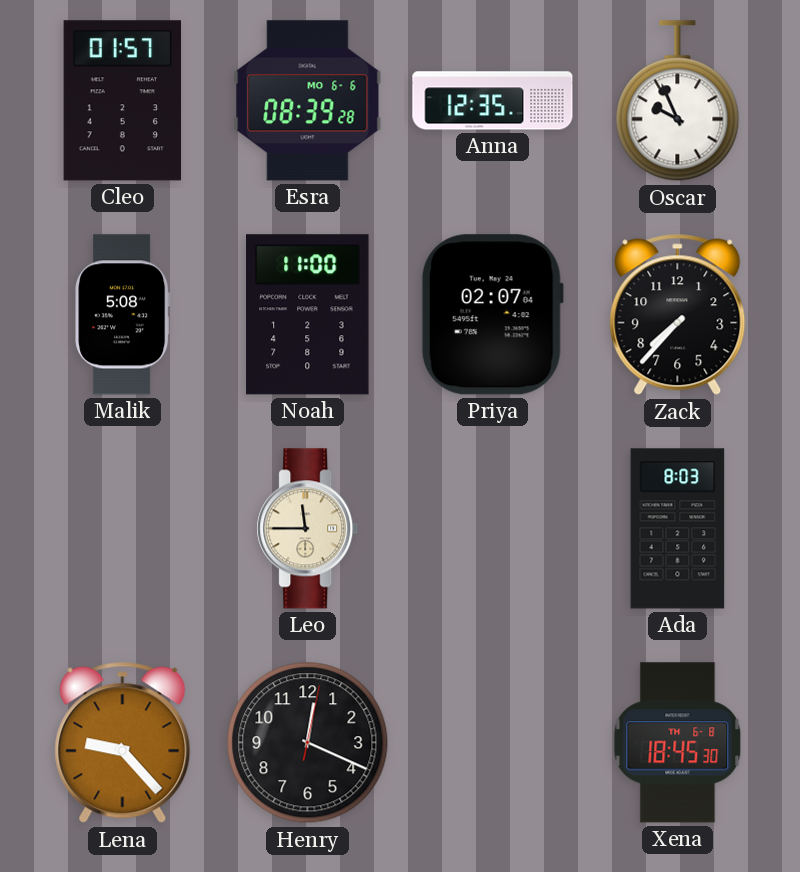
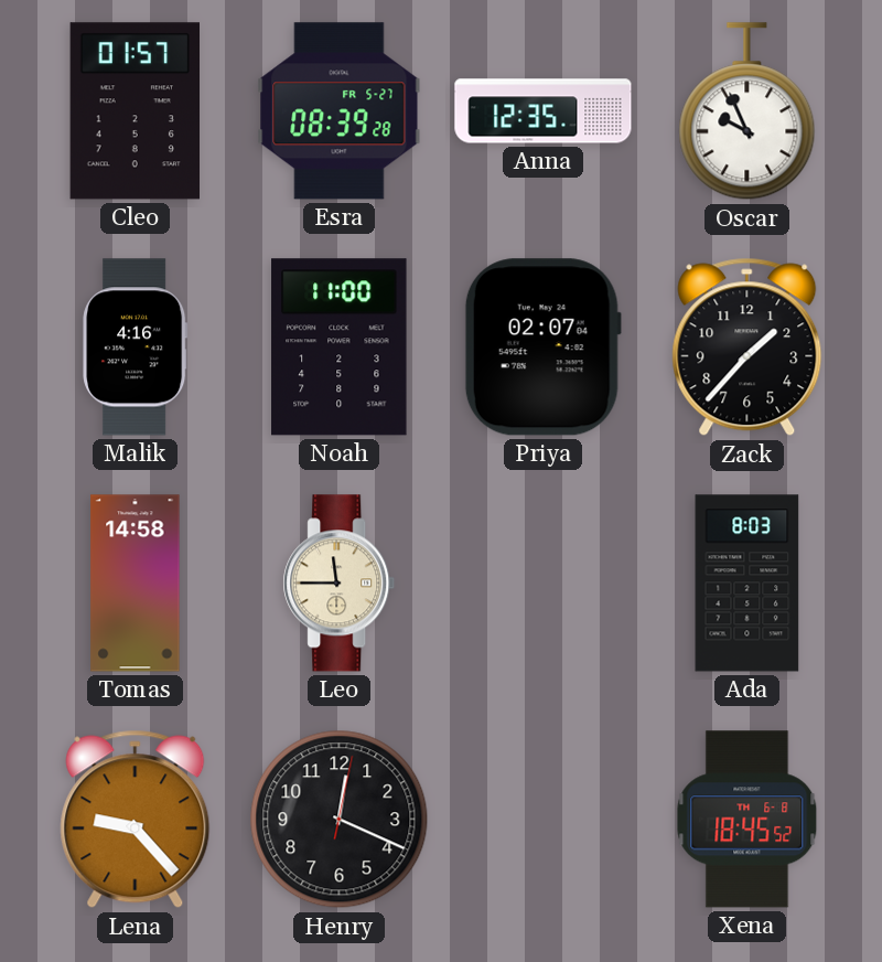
Esra date: MO 6-6 -> FR 5-27
Malik: 5:08 -> 4:16
Zack: 7:37 -> 1:37
Tomas: none -> 14:58
Xena: 18:45:30 -> 18:45:52
